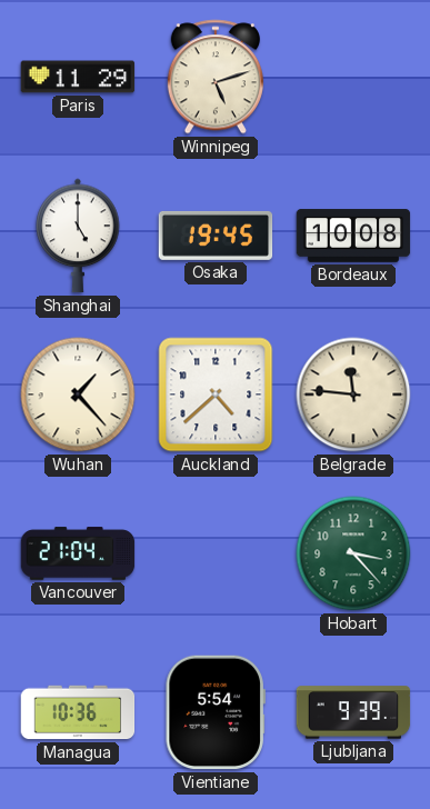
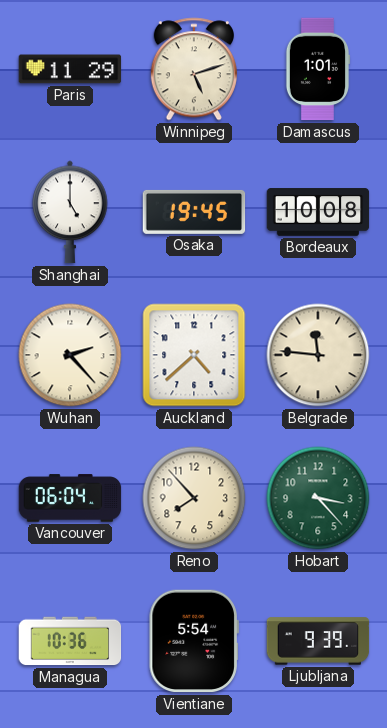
Damascus: none -> 1:01
Wuhan: 1:23 -> 2:23
Vancouver: 21:04 -> 06:04
Reno: none -> 7:53
